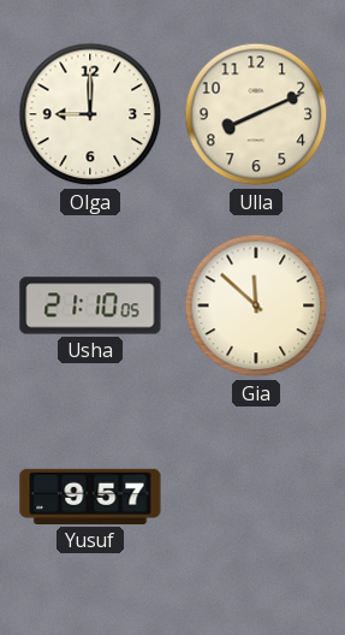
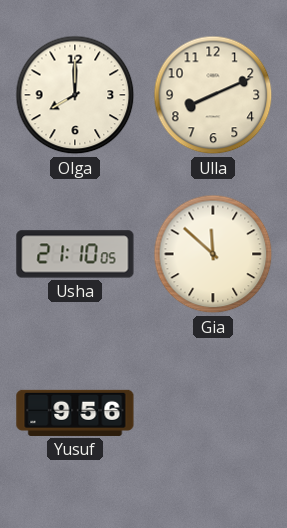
Olga: 9:00 -> 8:00
Yusuf: 9:57 -> 9:56
